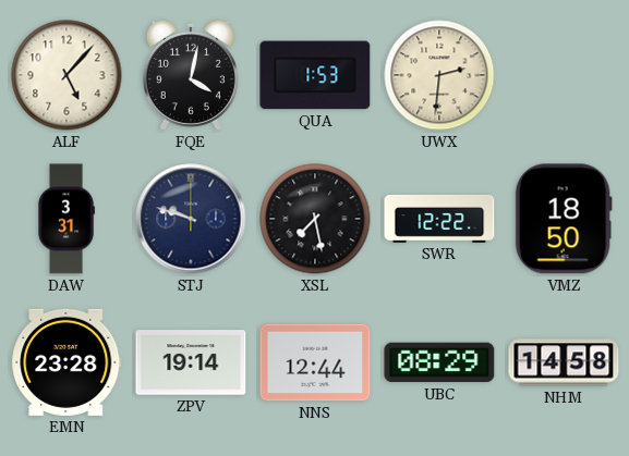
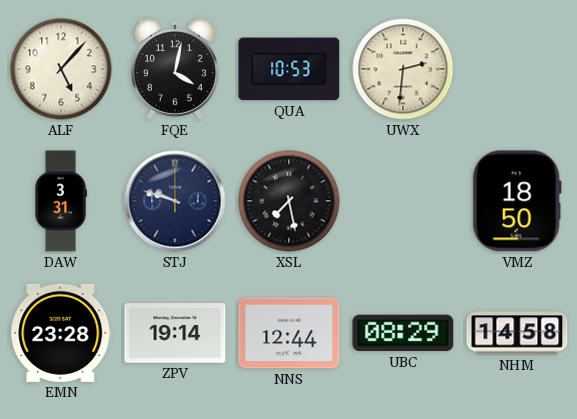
QUA: 1:53 -> 10:53
SWR: 12:22 -> none
